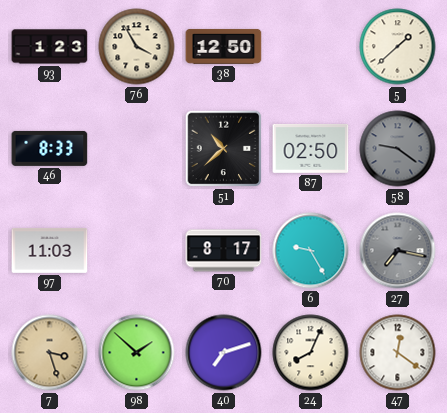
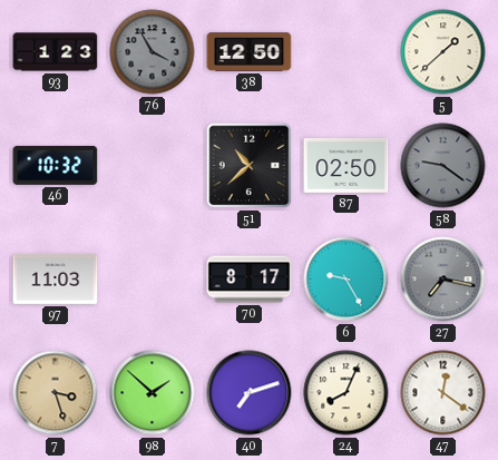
76 dial: cream -> grey
46: 8:33 -> 10:32
